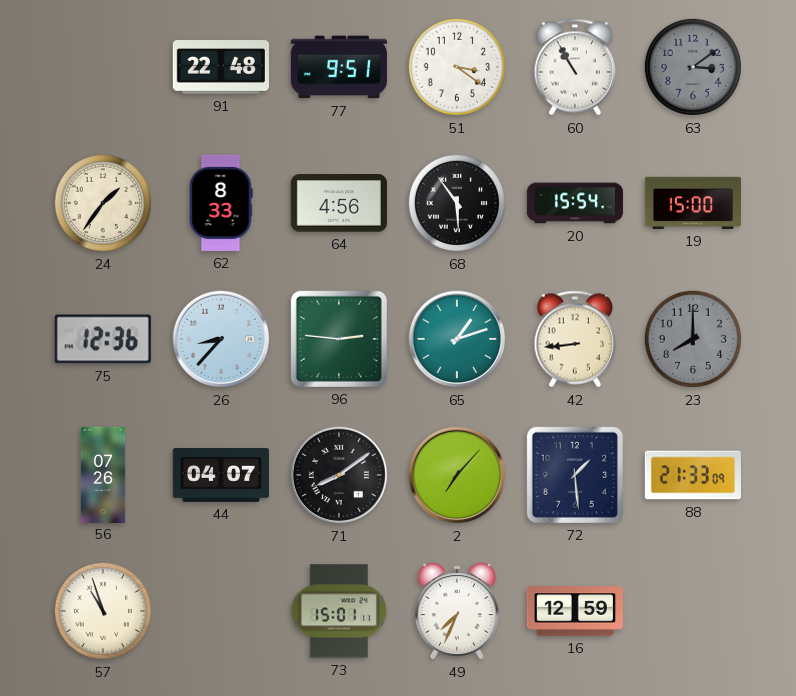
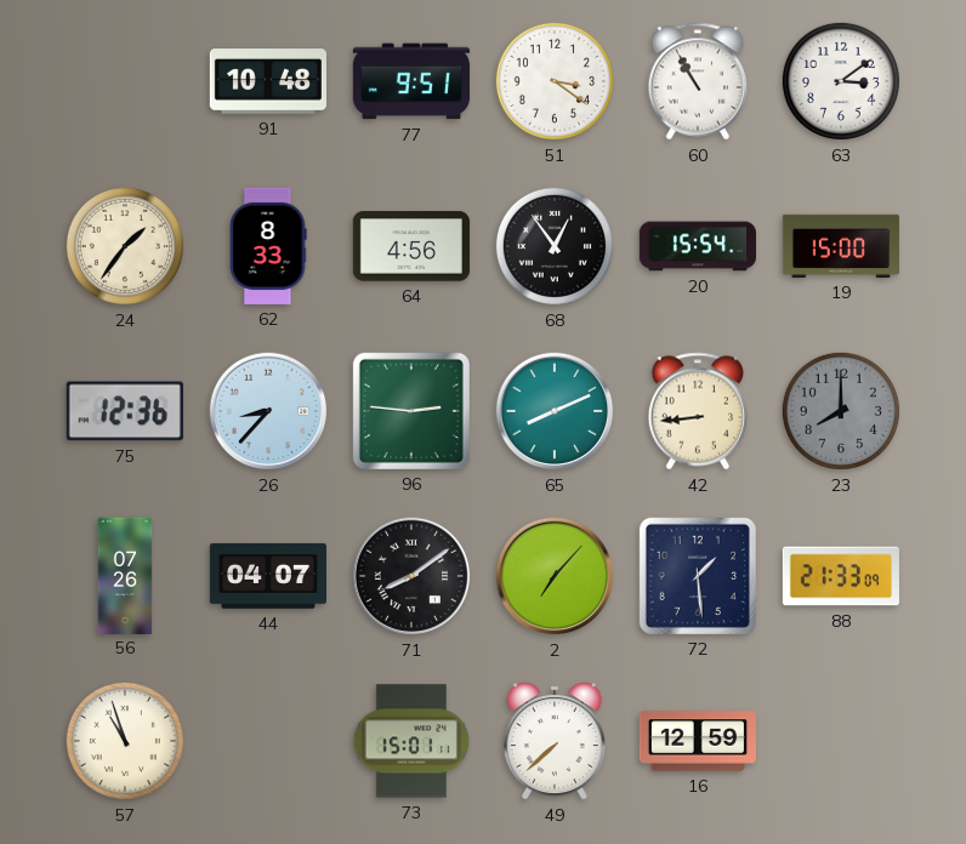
91: 22:48 -> 10:48
63 dial: grey -> white
68: 5:54 -> 12:54
65: 1:12 -> 8:11
49: 7:34 -> 7:38
